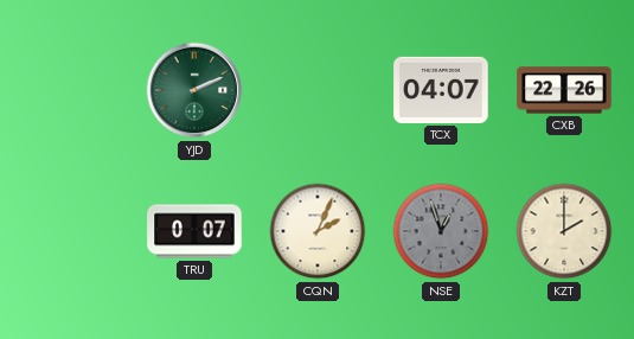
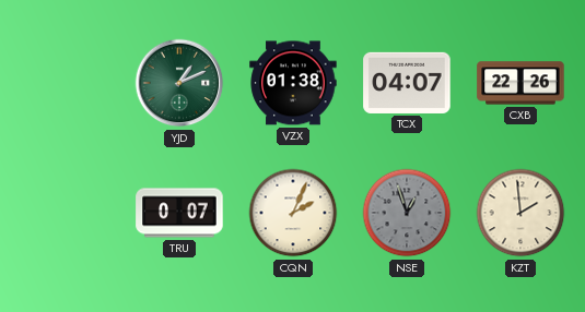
YJD: 2:11 -> 1:11
VZX: none -> 01:38
KZT: 2:00 -> 1:59
